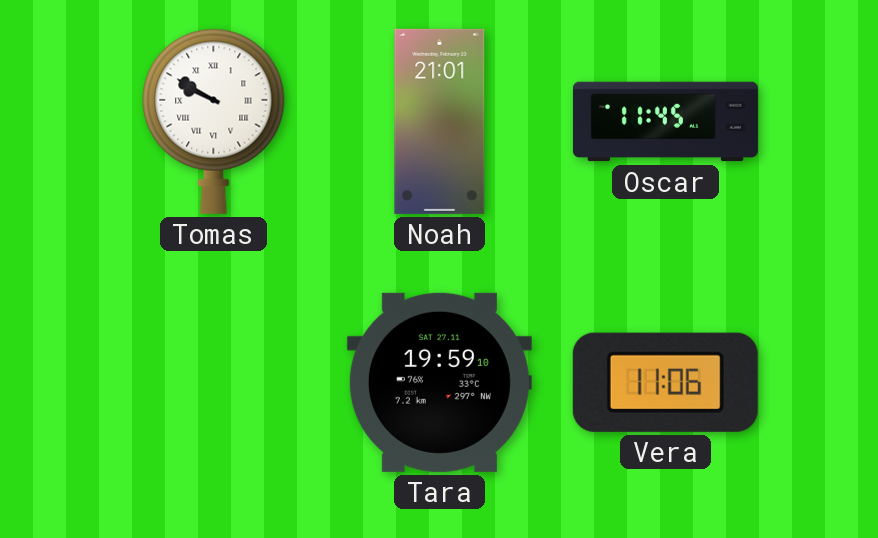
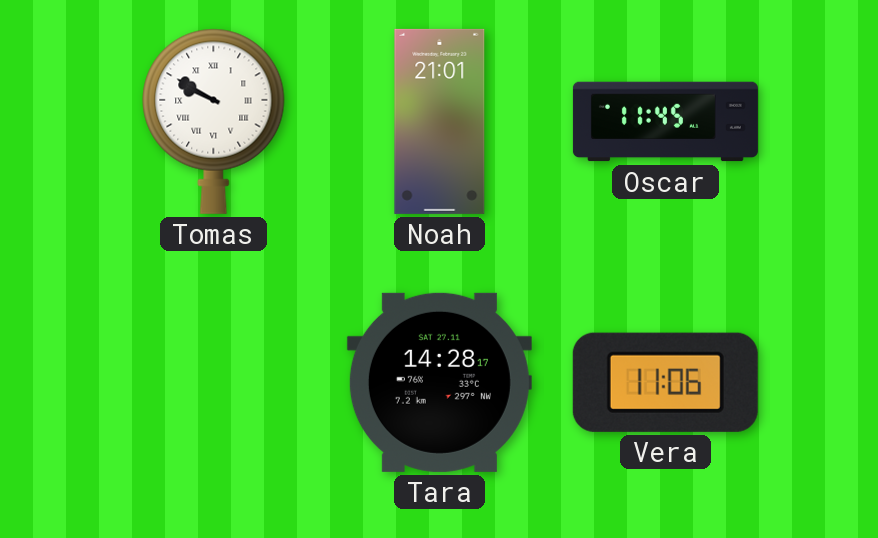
Tara: 19:59 -> 14:28
